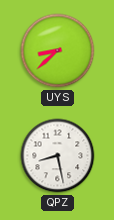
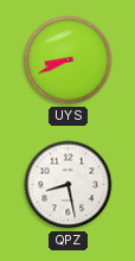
UYS: 8:38 -> 8:41
